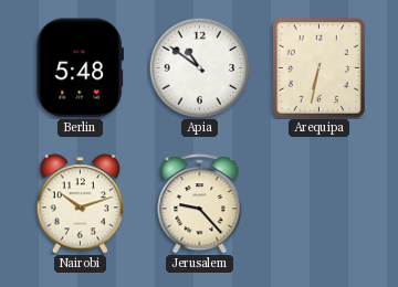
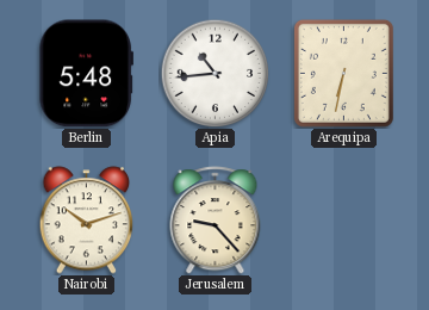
Apia: 10:51 -> 10:44
